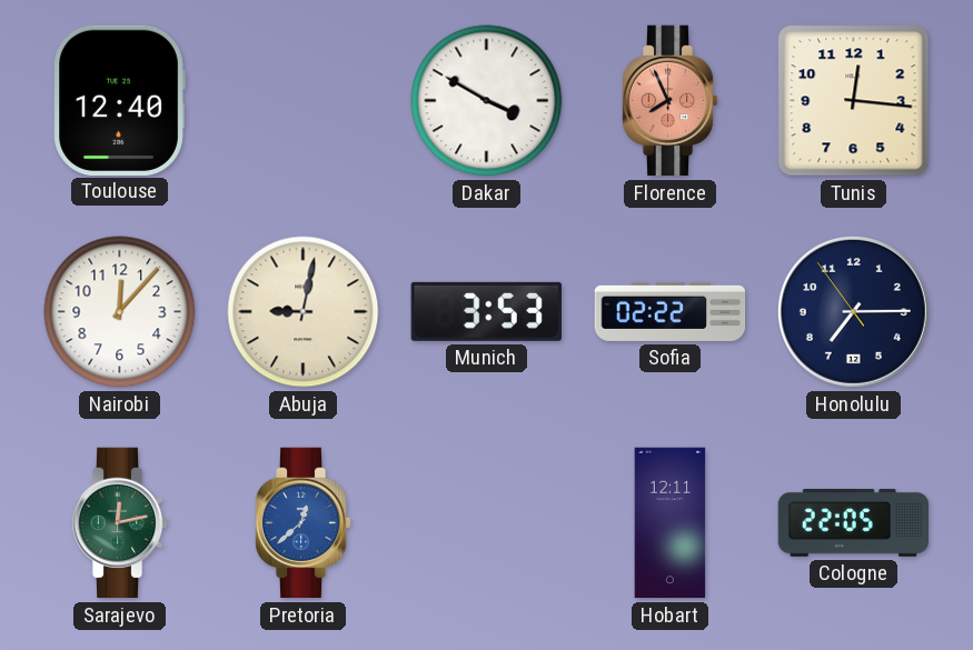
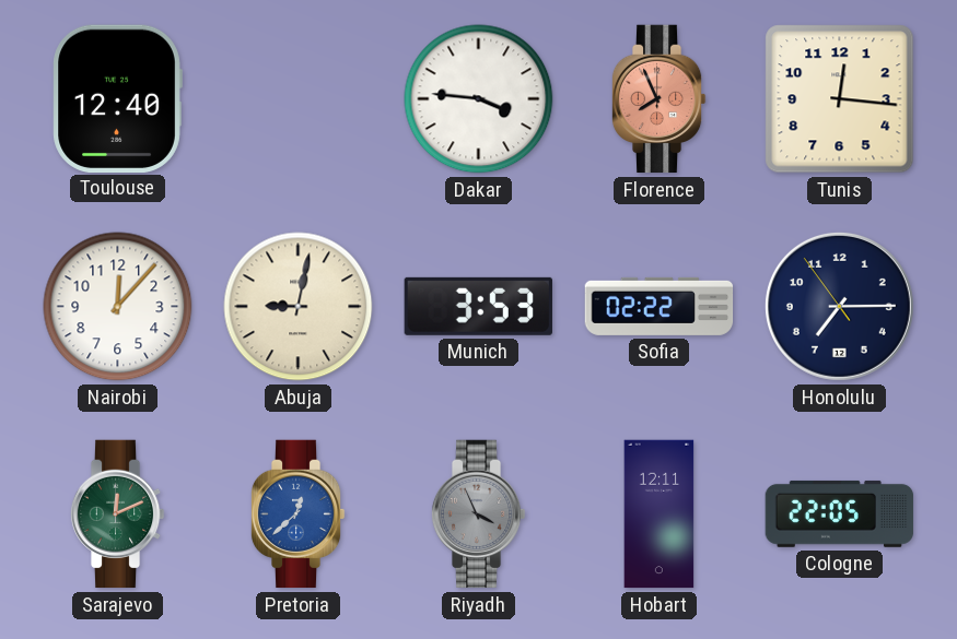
Dakar: 3:50 -> 3:46
Sarajevo: 12:13 -> 12:11
Riyadh: none -> 3:56
